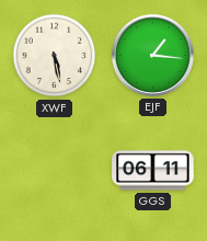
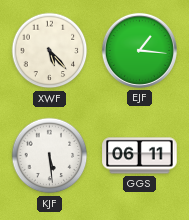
XWF: 5:28 -> 5:23
KJF: none -> 5:29
